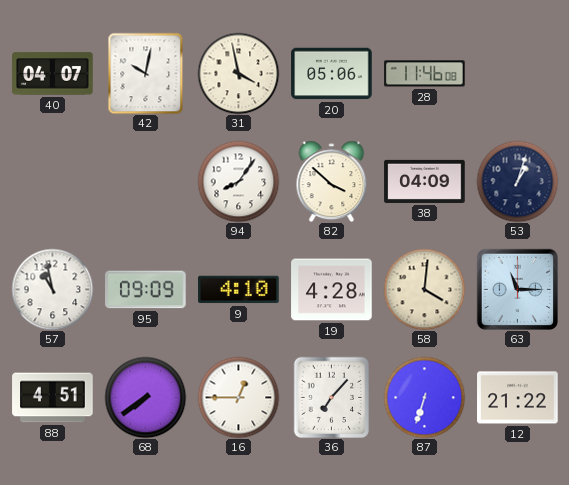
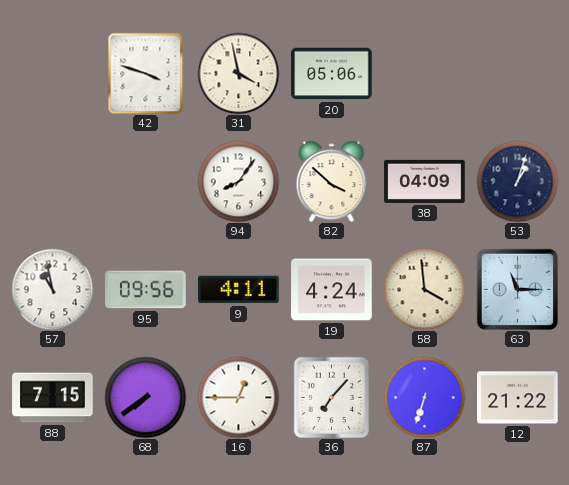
40: 04:07 -> none
42: 10:02 -> 3:48
28: 11:46 -> none
95: 09:09 -> 09:56
9: 4:10 -> 4:11
19: 4:28 -> 4:24
58: 4:01 -> 3:59
88: 4:51 -> 7:15
